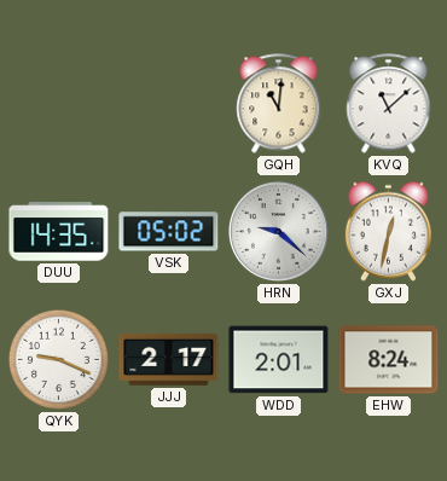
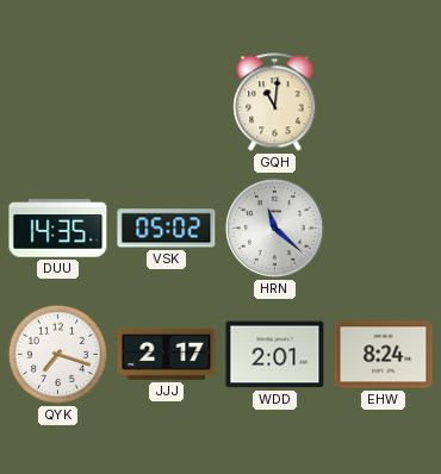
KVQ: 11:08 -> none
HRN: 9:22 -> 11:22
GXJ: 12:32 -> none
QYK: 9:19 -> 7:18
